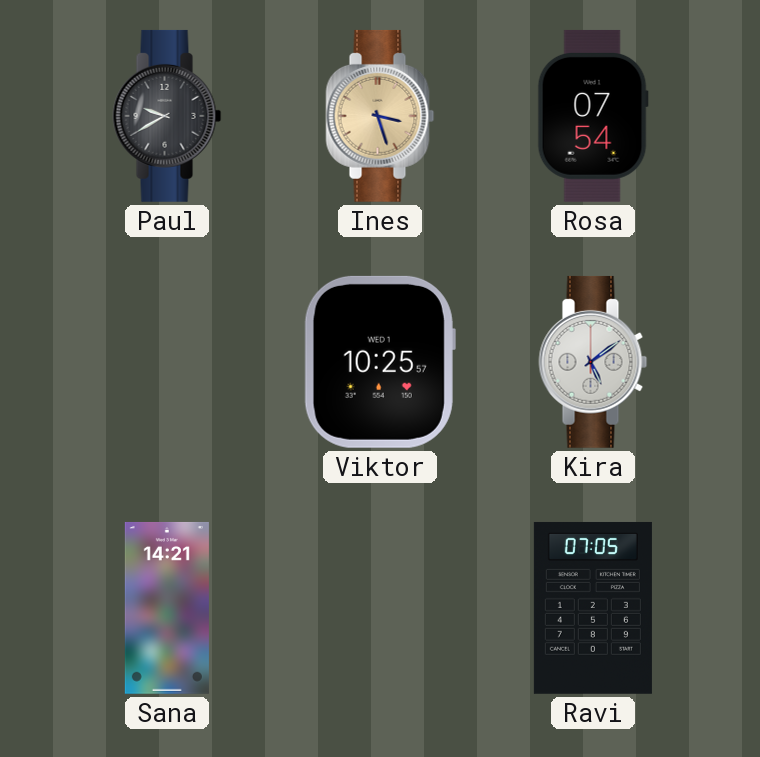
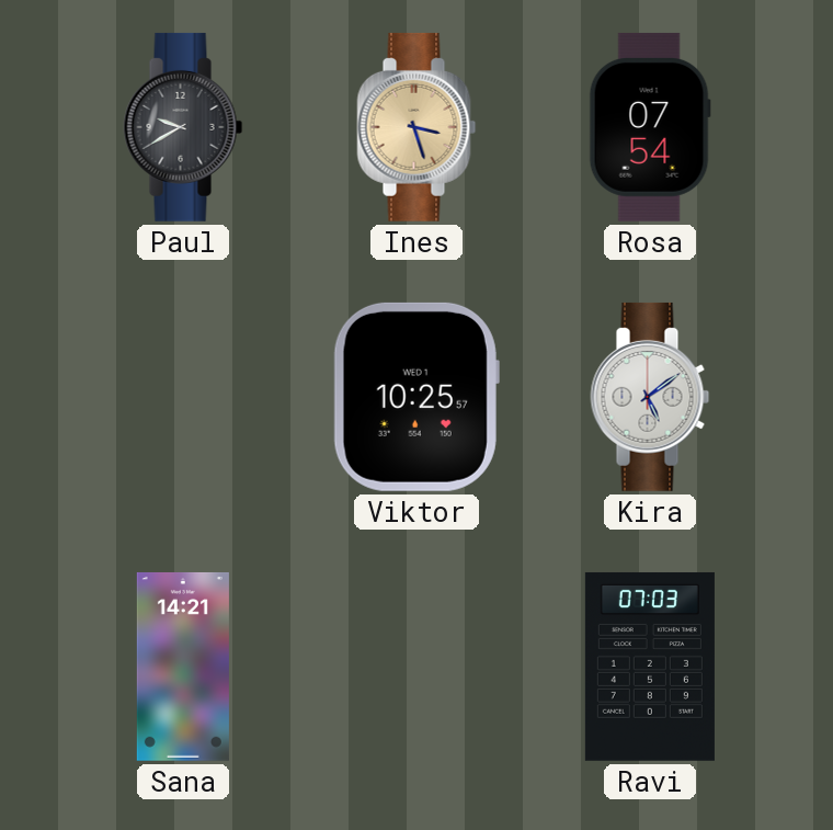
Ravi: 07:05 -> 07:03
